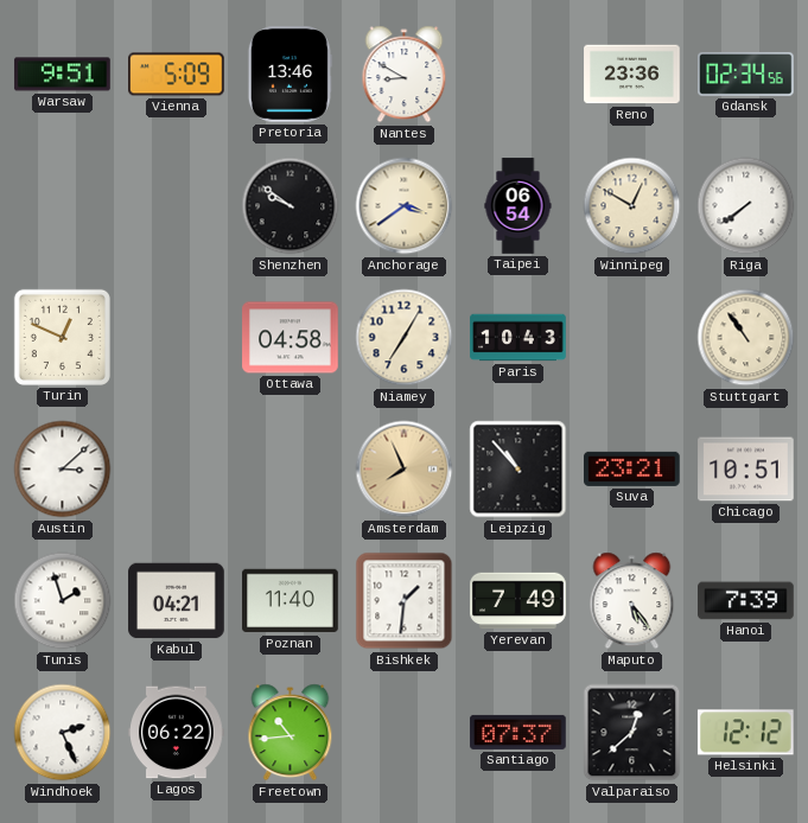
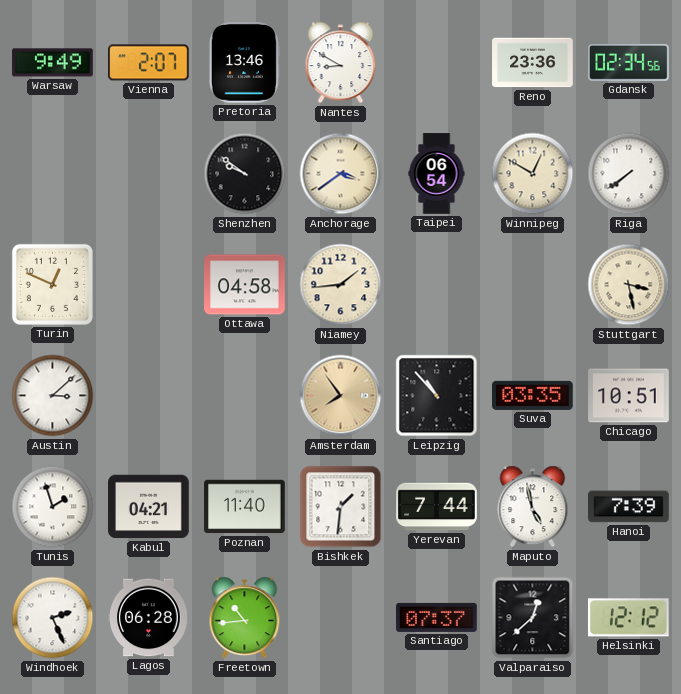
Warsaw: 9:51 -> 9:49
Vienna: 5:09 -> 2:07
Niamey: 7:05 -> 1:44
Paris: 10:43 -> none
Stuttgart: 10:54 -> 3:28
Amsterdam: 7:56 -> 7:54
Suva: 23:21 -> 03:35
Yerevan: 7:49 -> 7:44
Maputo: 5:24 -> 4:58
Lagos: 06:22 -> 06:28
